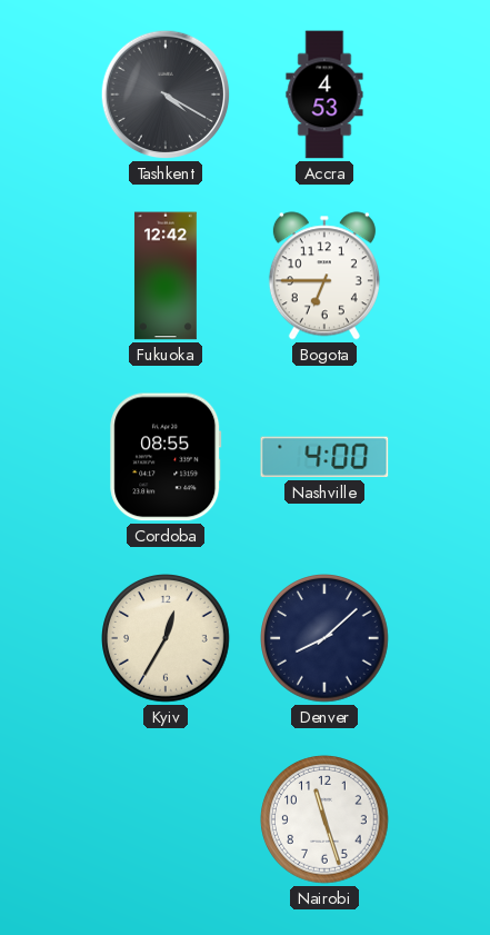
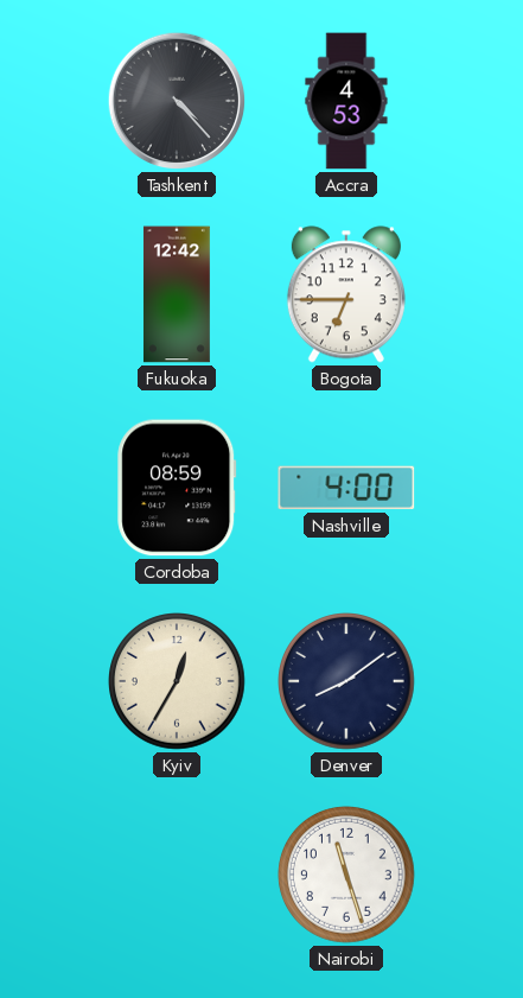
Tashkent: 4:20 -> 4:23
Cordoba: 08:55 -> 08:59
Denver: 8:08 -> 8:09
